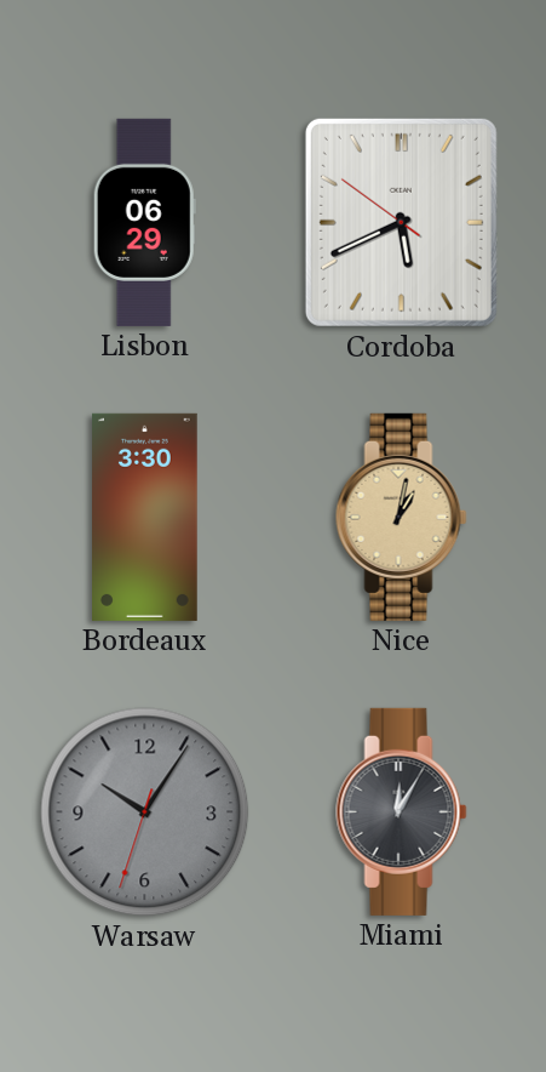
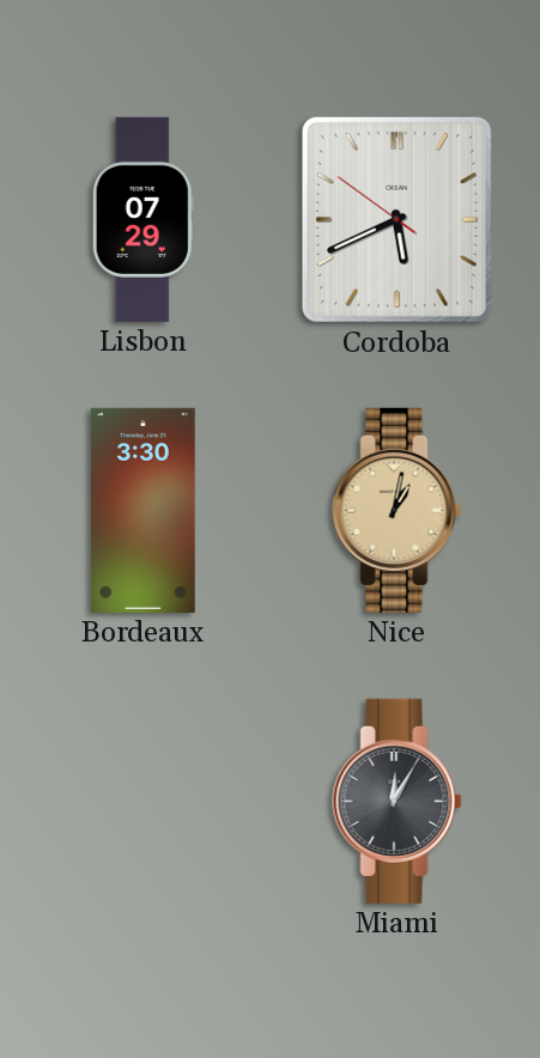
Lisbon: 06:29 -> 07:29
Warsaw: 10:05 -> none
